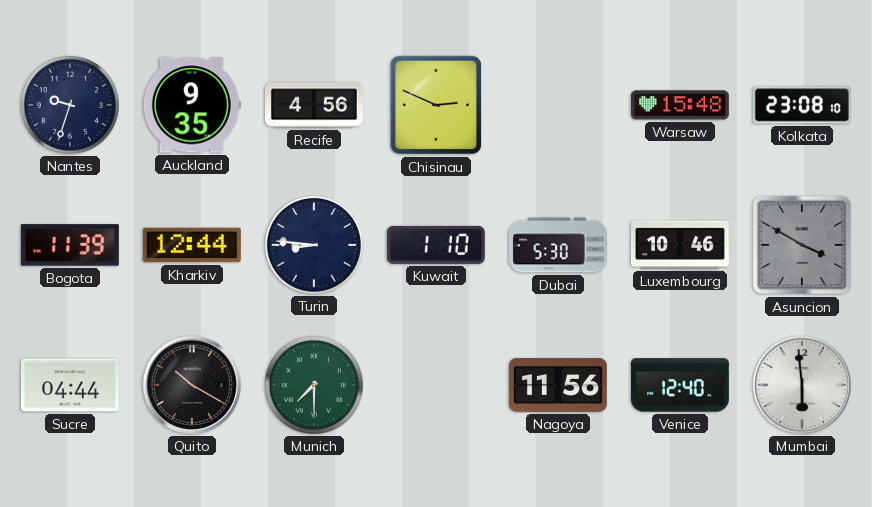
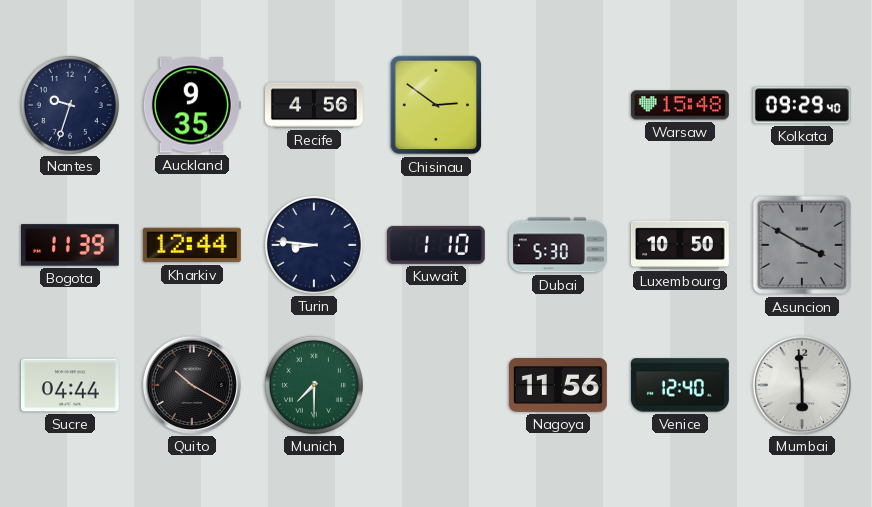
Chisinau: 2:49 -> 2:51
Kolkata: 23:08 -> 09:29
Luxembourg: 10:46 -> 10:50
